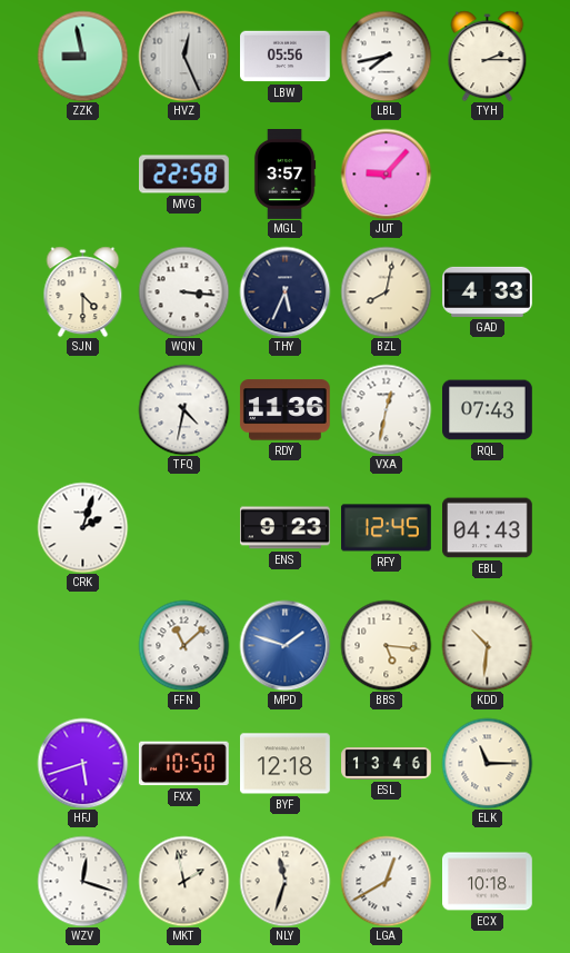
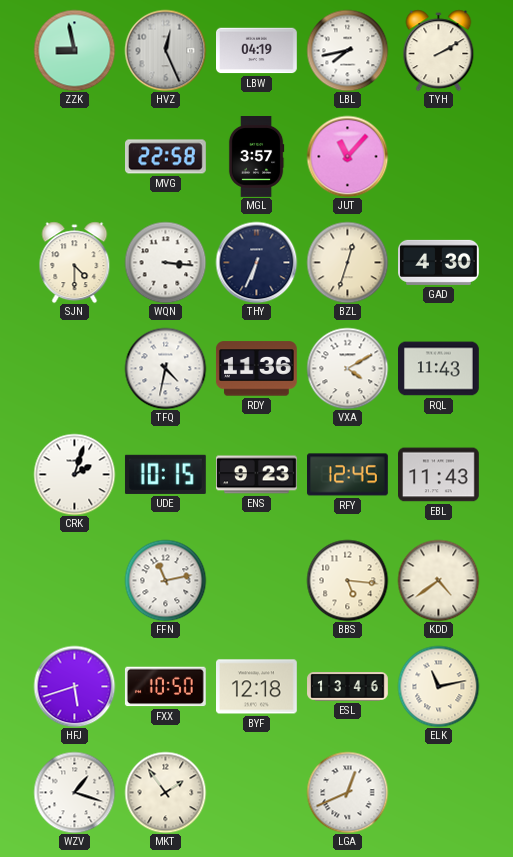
LBW: 05:56 -> 04:19
TYH: 2:15 -> 2:10
JUT: 9:07 -> 11:07
THY: 5:34 -> 6:34
BZL: 8:02 -> 12:33
GAD: 4:33 -> 4:30
VXA: 12:32 -> 4:10
RQL: 07:43 -> 11:43
UDE: none -> 10:15
EBL: 04:43 -> 11:43
FFN: 11:08 -> 11:13
MPD: 1:48 -> none
KDD: 10:31 -> 4:39
ELK: 11:15 -> 11:13
WZV: 12:18 -> 1:18
MKT: 1:58 -> 1:54
NLY: 11:33 -> none
LGA: 12:40 -> 12:41
ECX: 10:18 -> none
